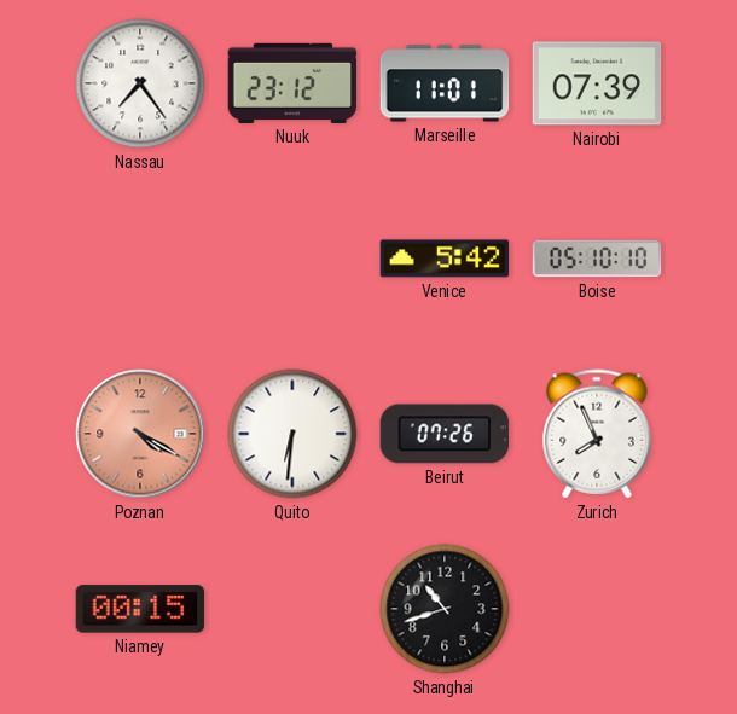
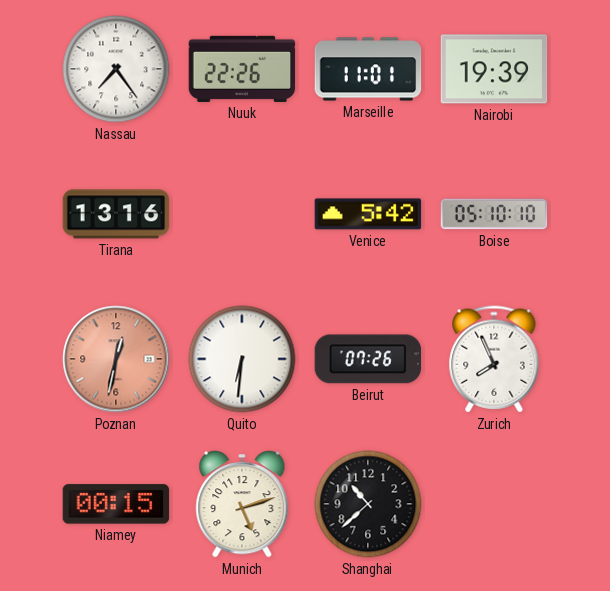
Nuuk: 23:12 -> 22:26
Nairobi: 07:39 -> 19:39
Tirana: none -> 13:16
Poznan: 4:20 -> 12:32
Munich: none -> 5:12
Shanghai: 10:42 -> 10:38
